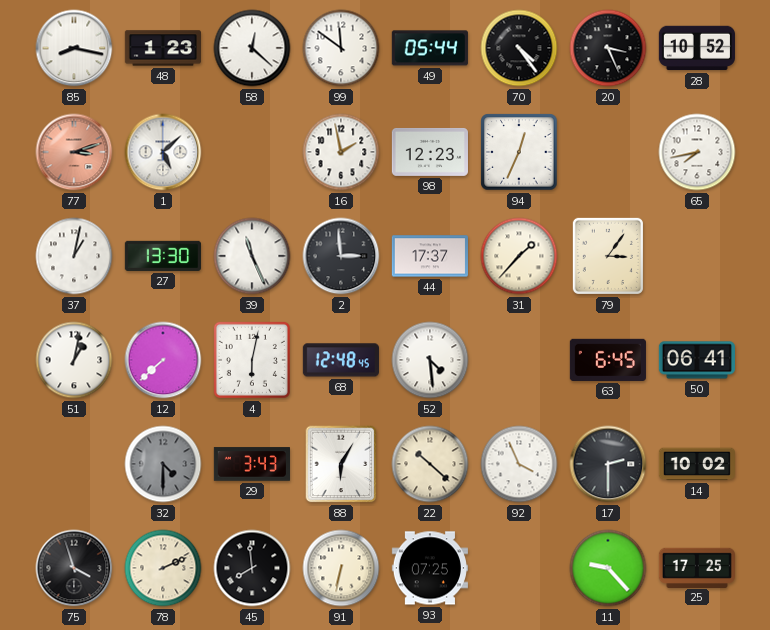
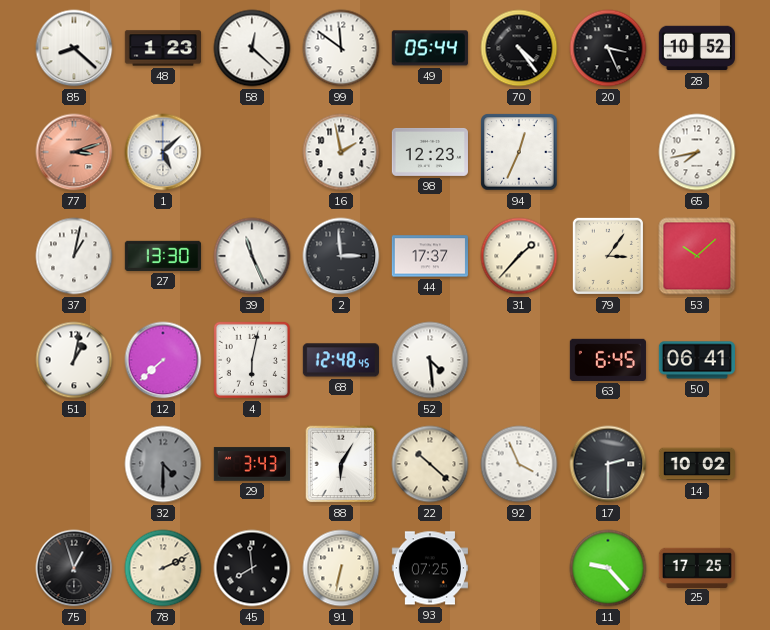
85: 8:17 -> 8:22
53: none -> 10:08
75: 3:57 -> 12:57
